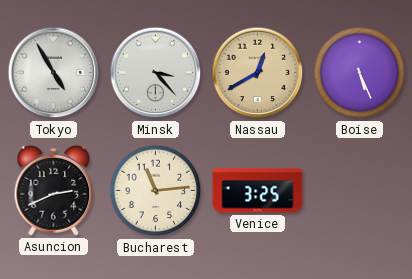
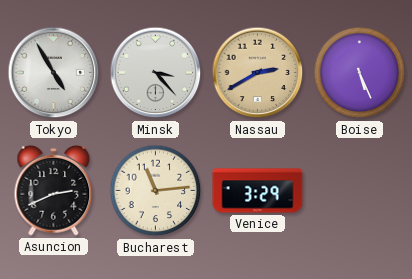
Nassau: 12:40 -> 2:40
Venice: 3:25 -> 3:29
